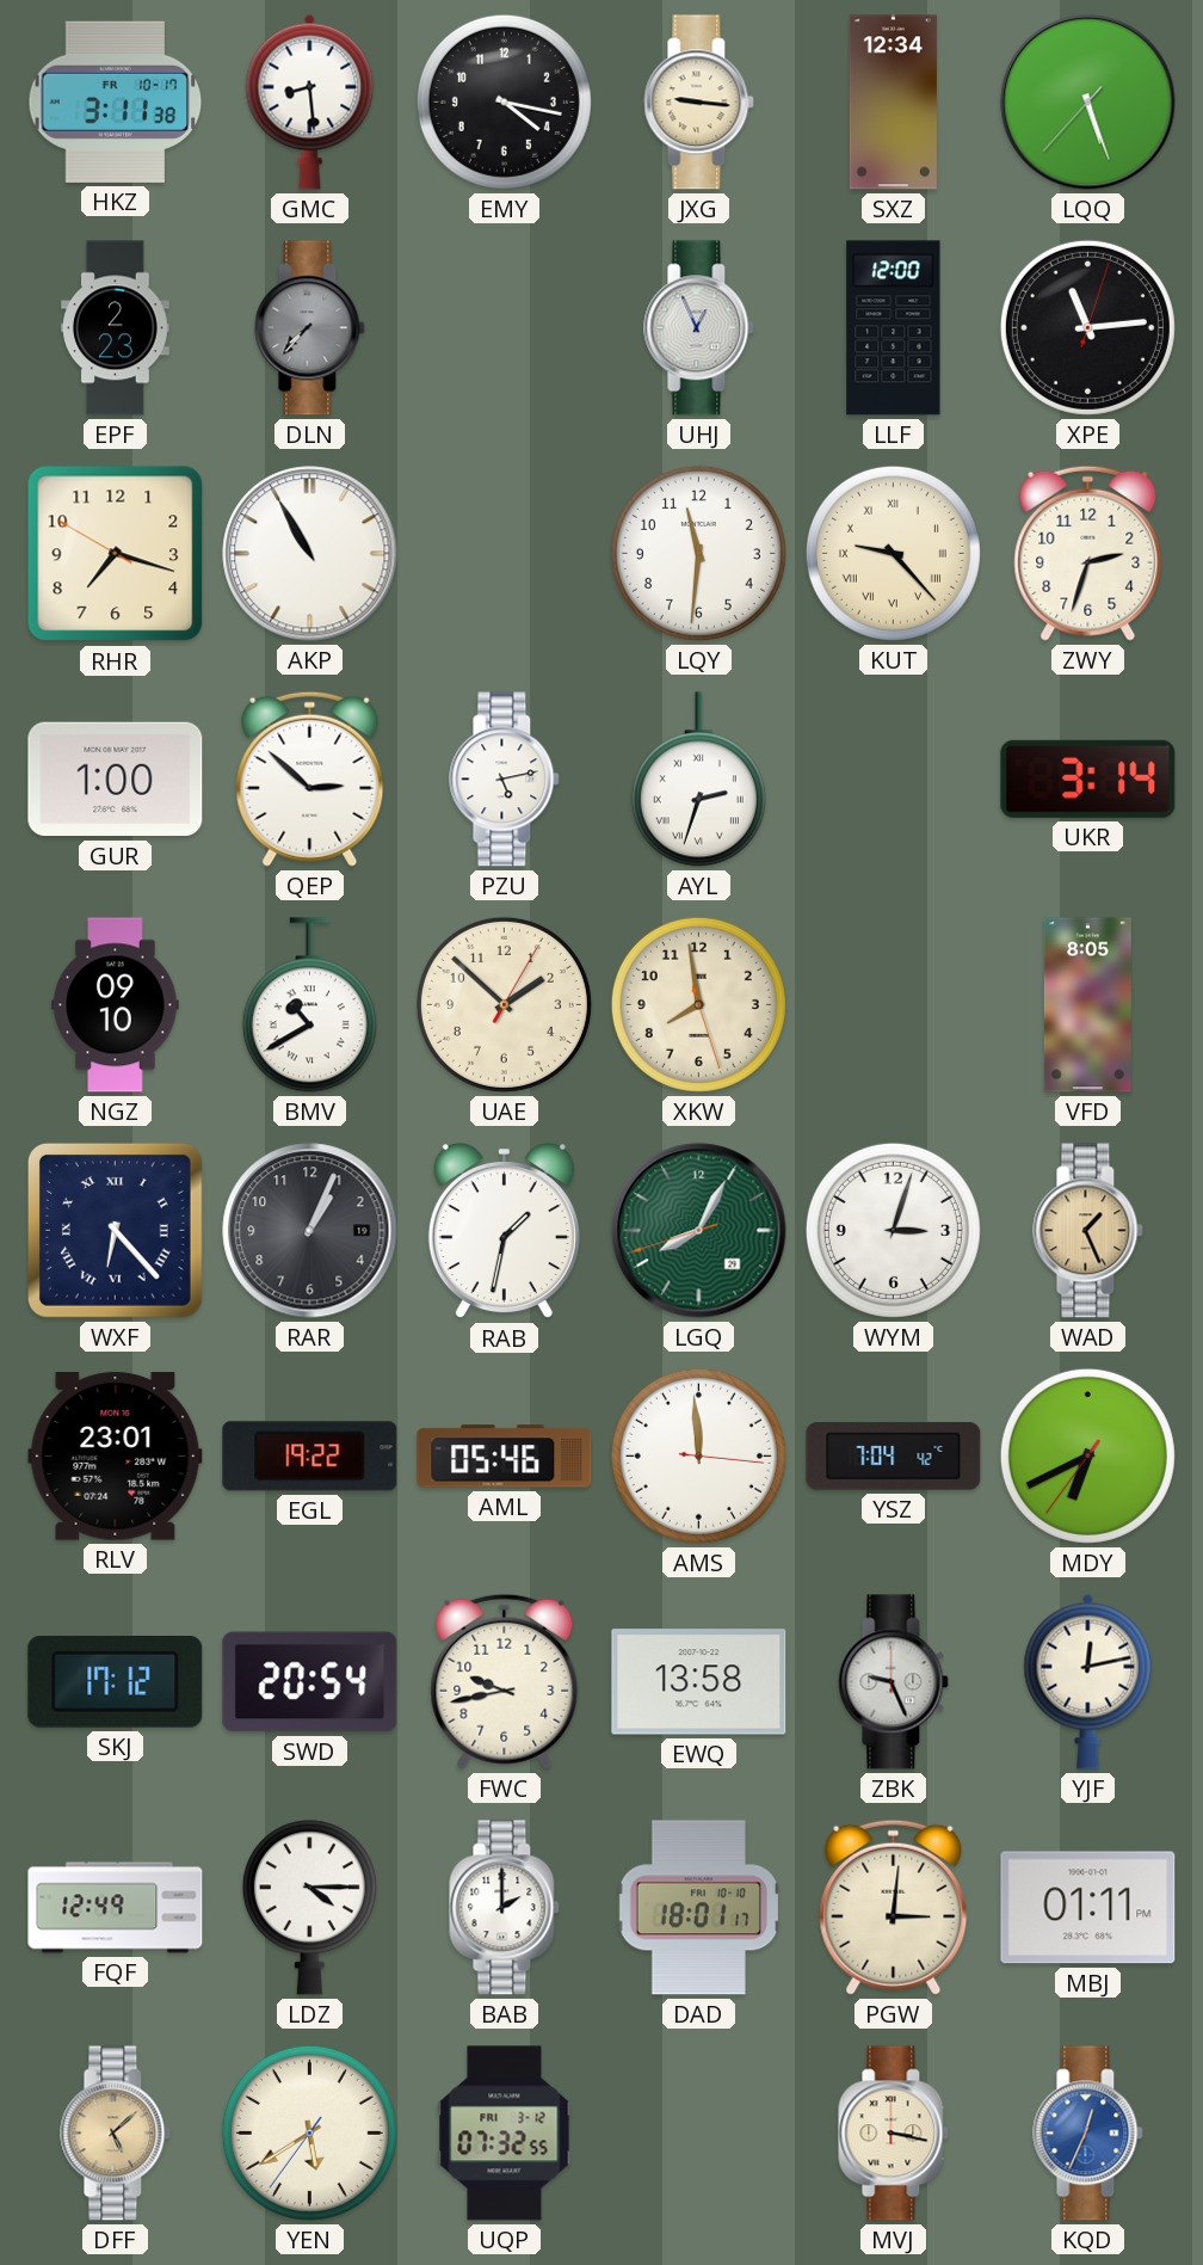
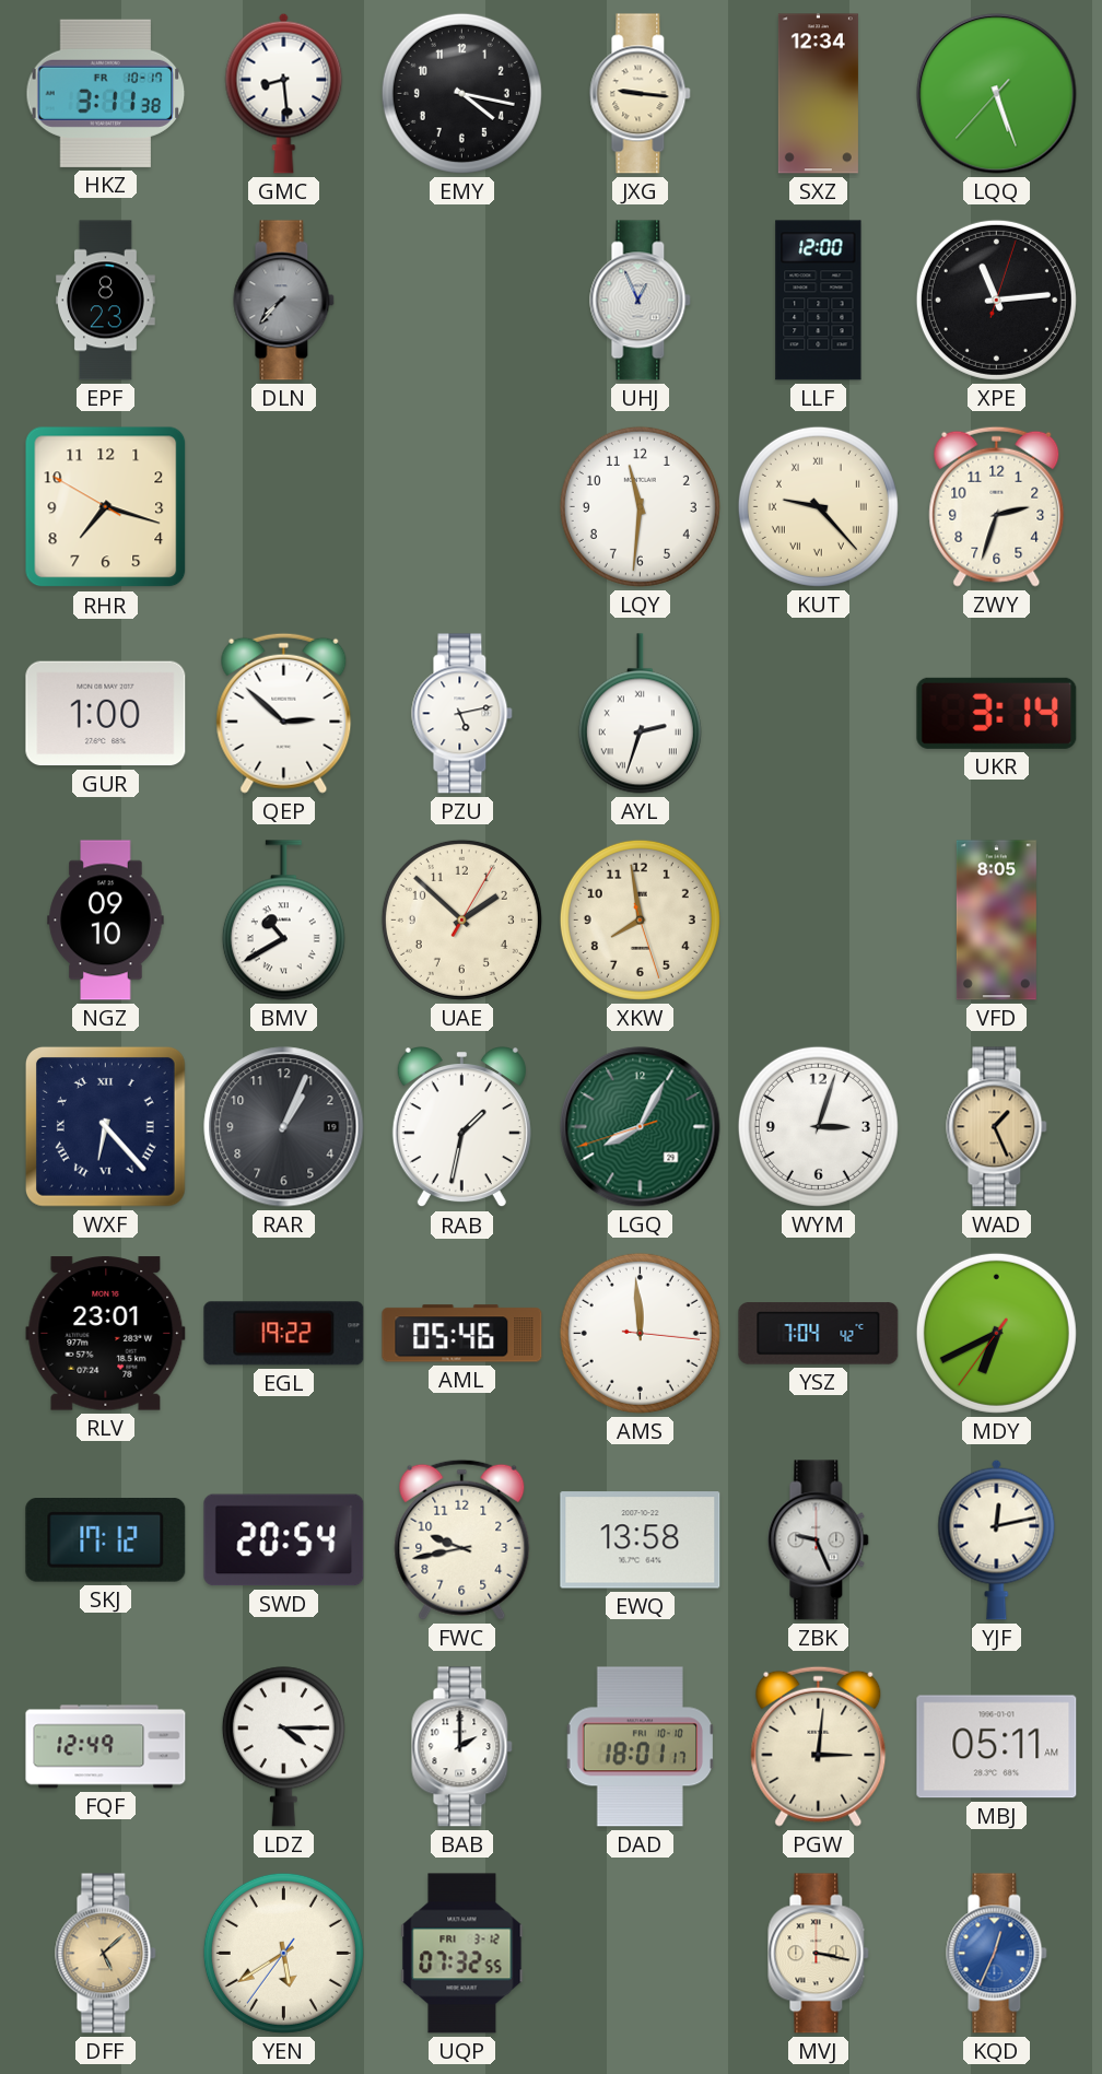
EPF: 2:23 -> 8:23
AKP: 10:55 -> none
MBJ: 01:11 -> 05:11
